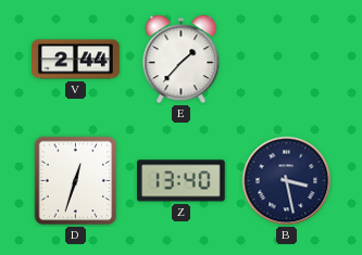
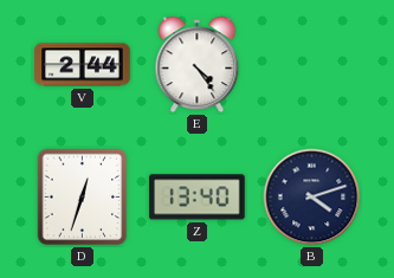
E: 1:37 -> 4:24
B: 3:28 -> 4:12
